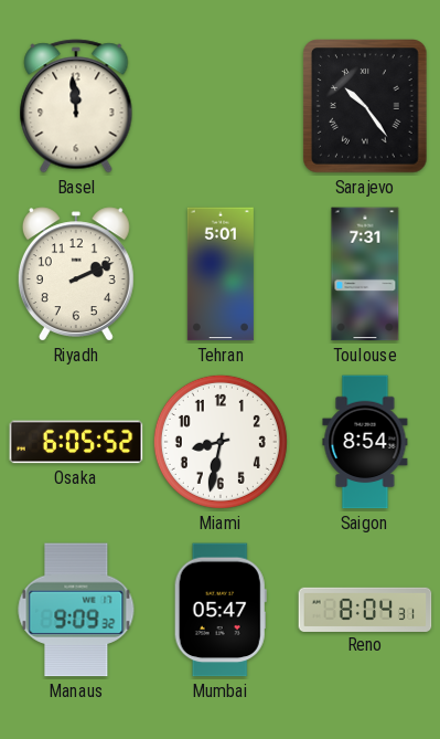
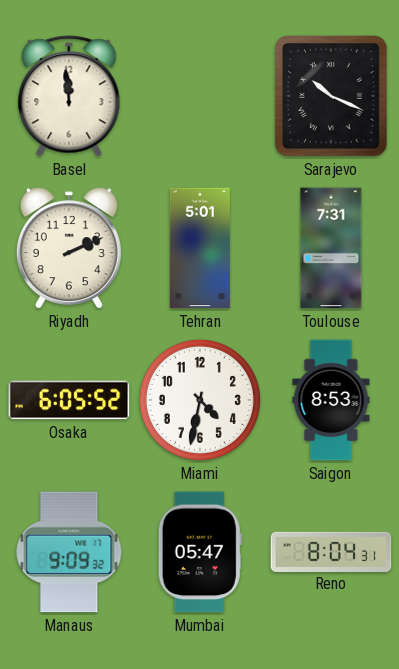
Sarajevo: 10:24 -> 10:19
Miami: 8:32 -> 4:32
Saigon: 8:54 -> 8:53
